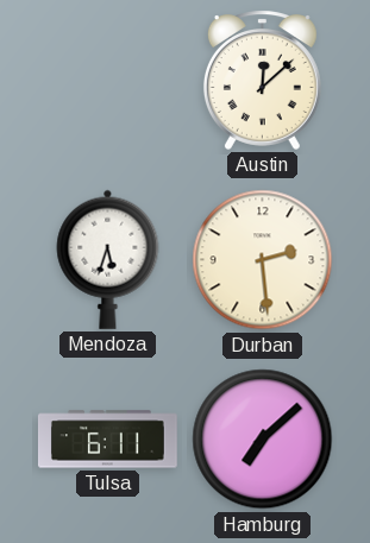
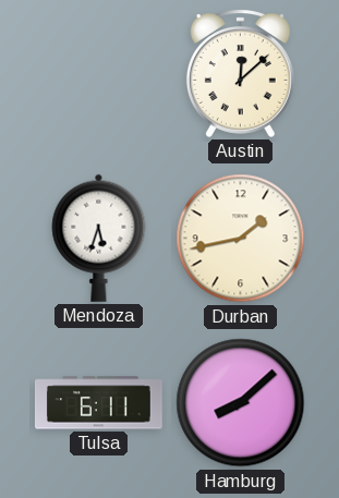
Durban: 2:29 -> 1:43
Hamburg: 7:08 -> 8:08
